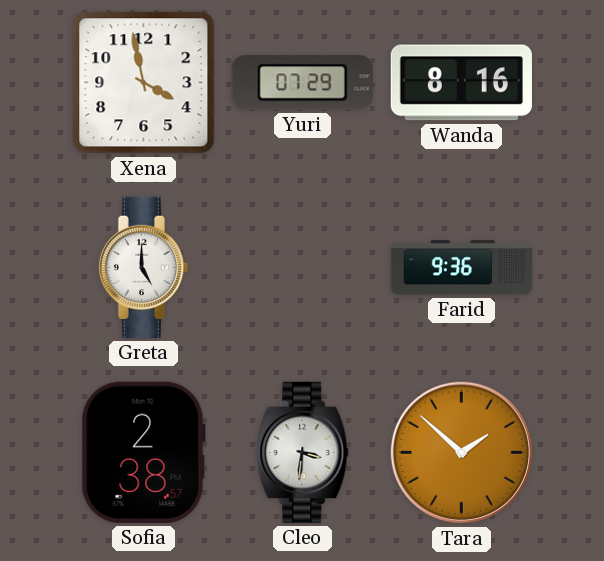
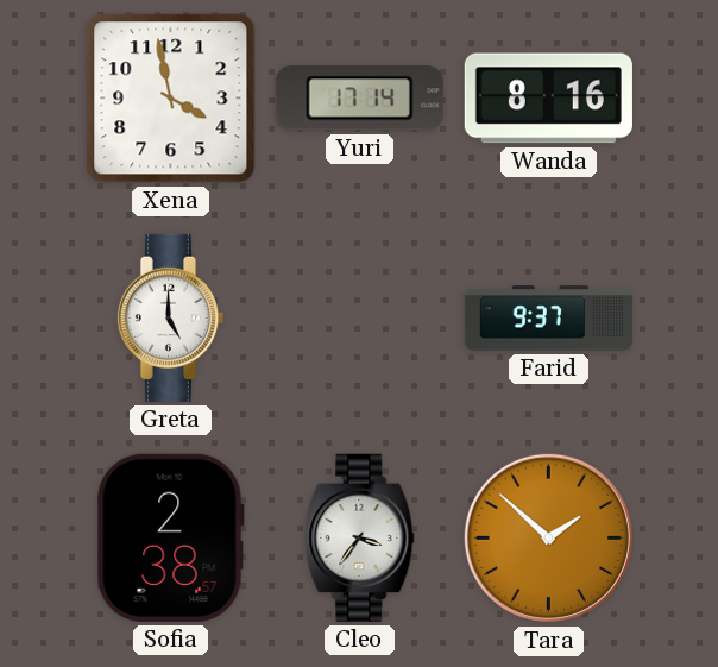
Yuri: 07:29 -> 17:14
Farid: 9:36 -> 9:37
Cleo: 3:31 -> 3:36
